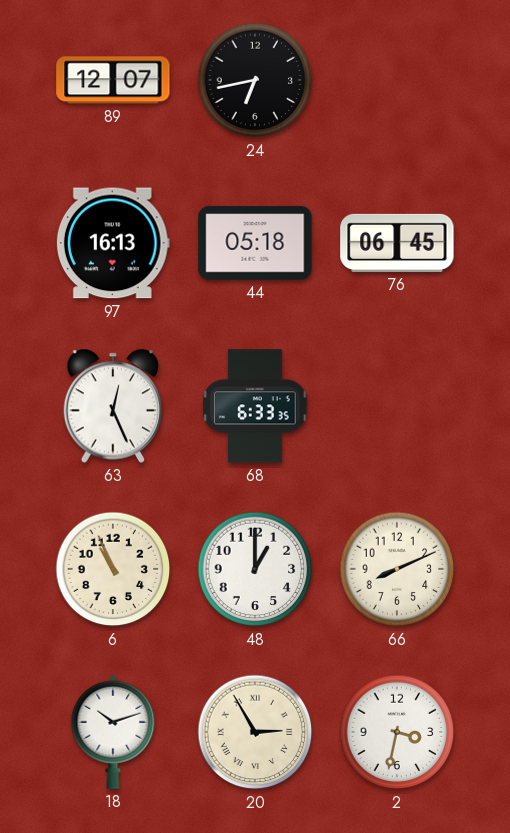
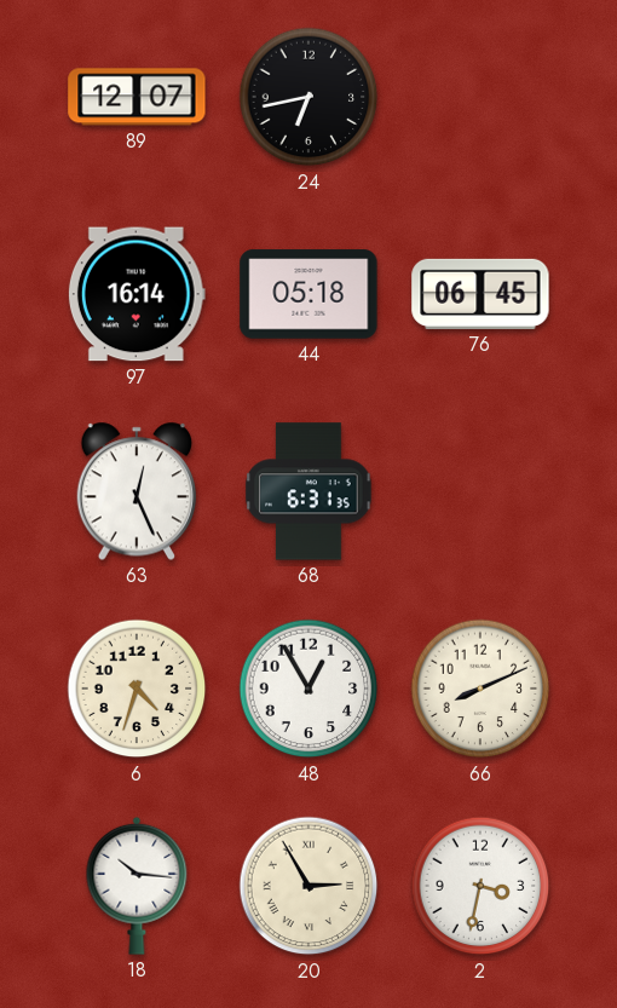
97: 16:13 -> 16:14
68: 6:33 -> 6:31
6: 10:56 -> 4:33
48: 1:00 -> 12:55
18: 10:12 -> 10:16
